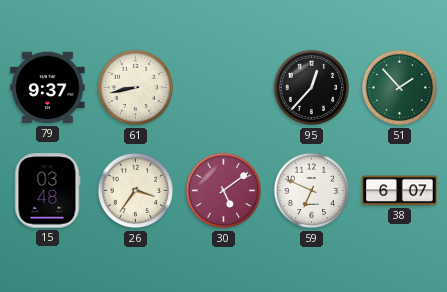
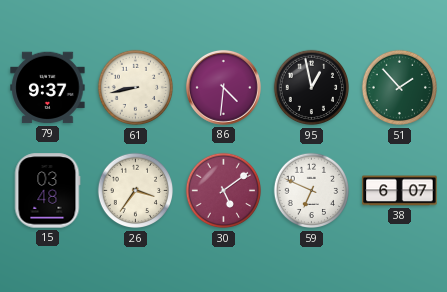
86: none -> 4:31
95: 12:37 -> 12:58
